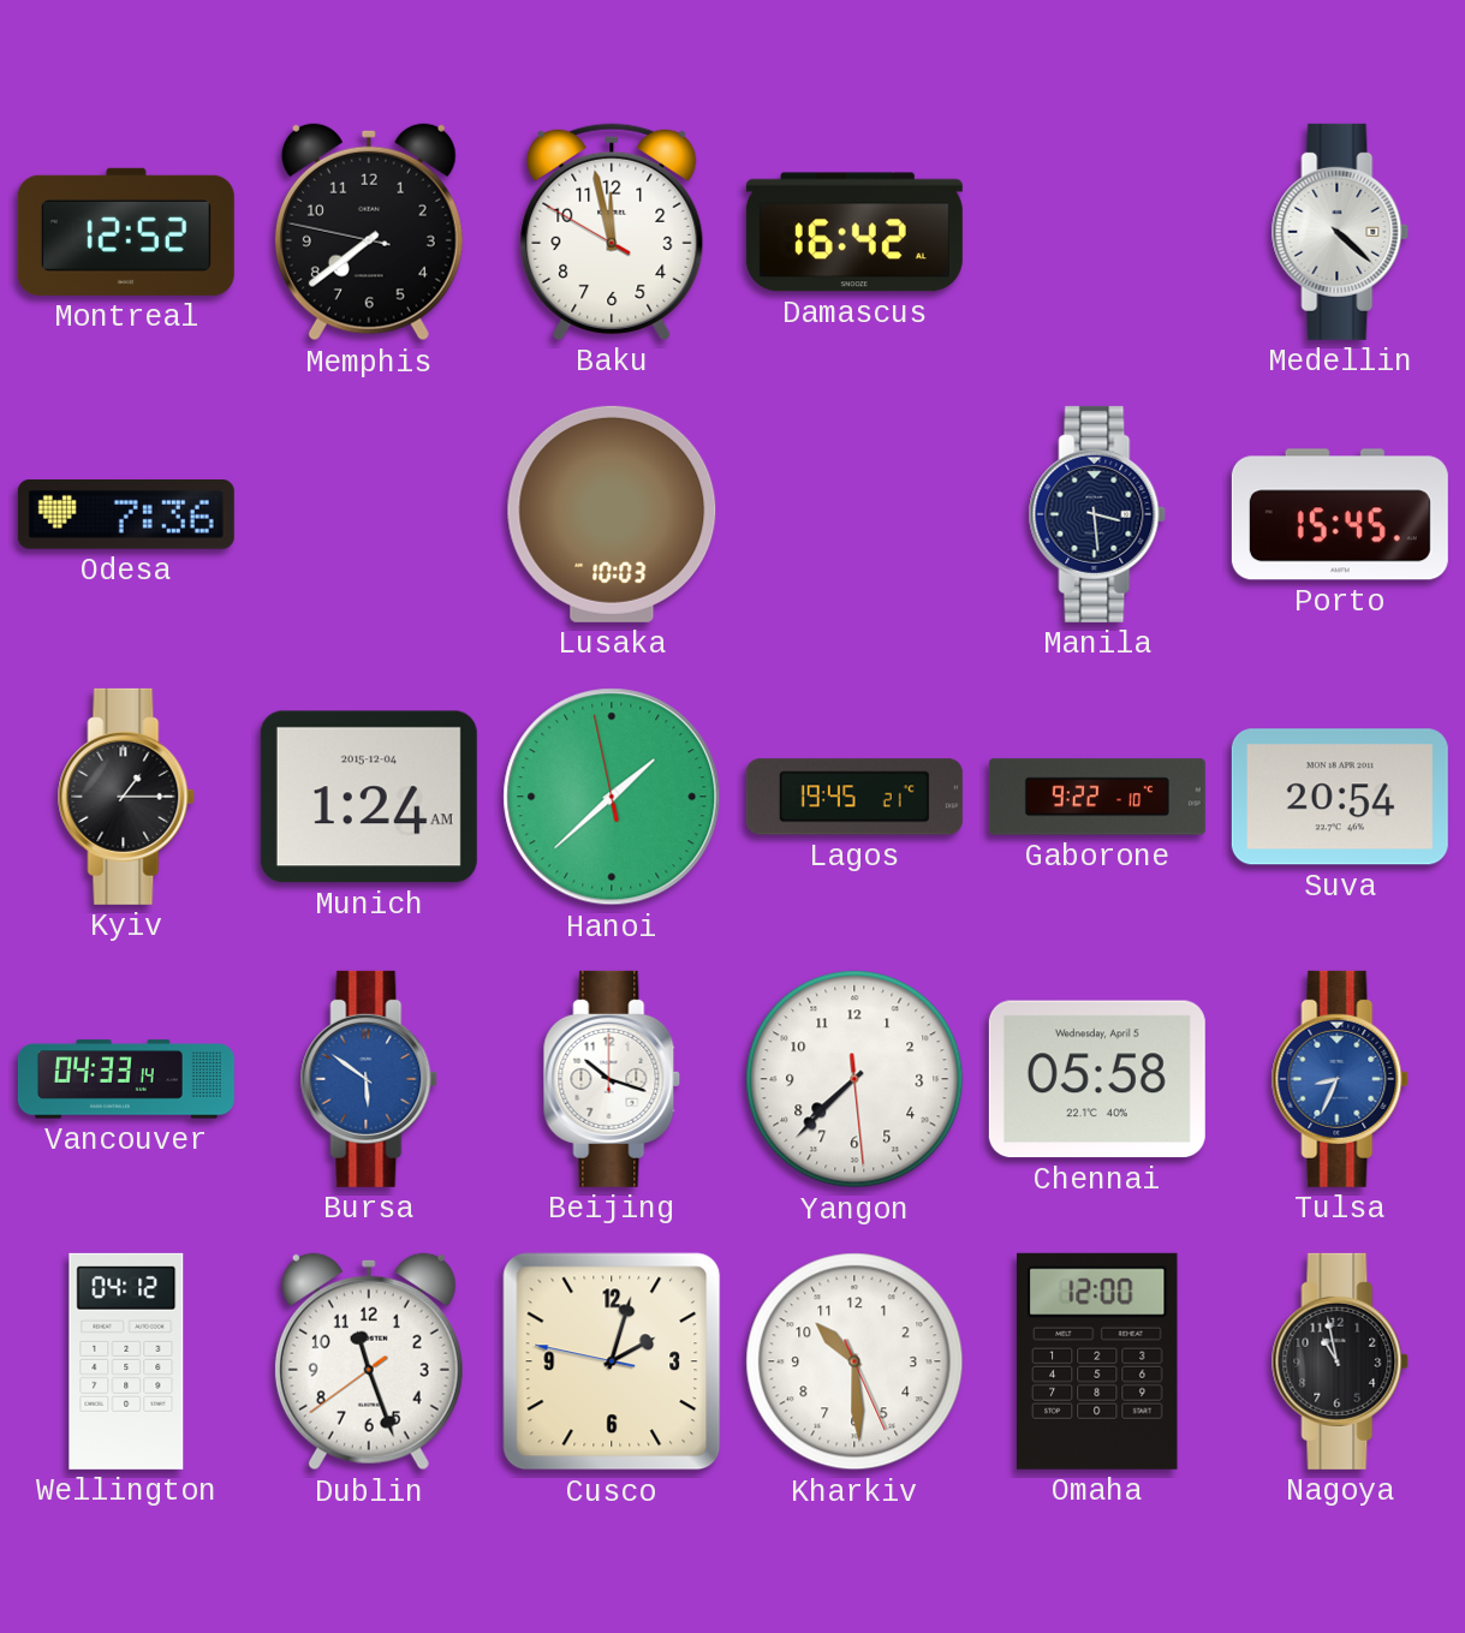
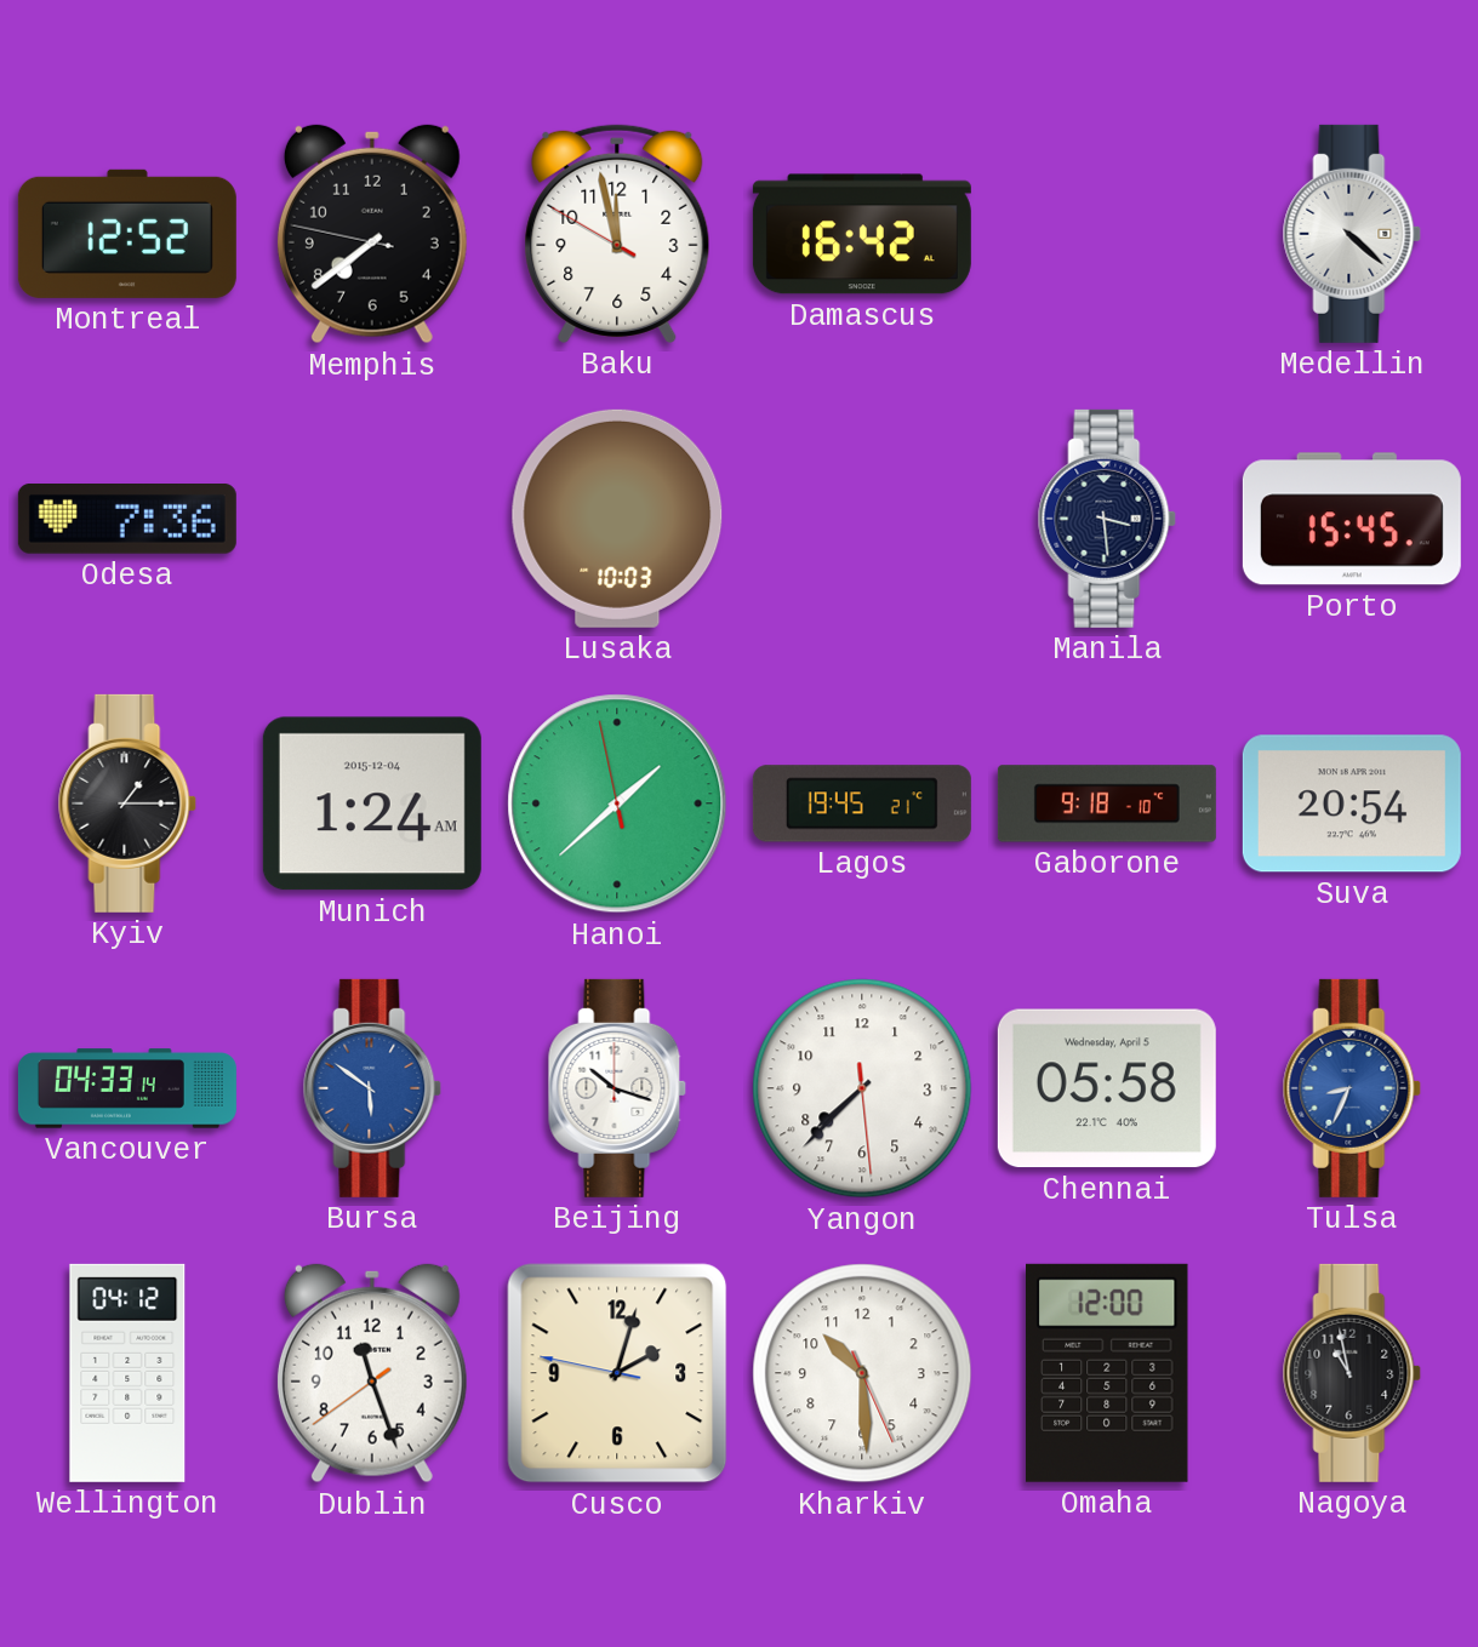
Gaborone: 9:22 -> 9:18
